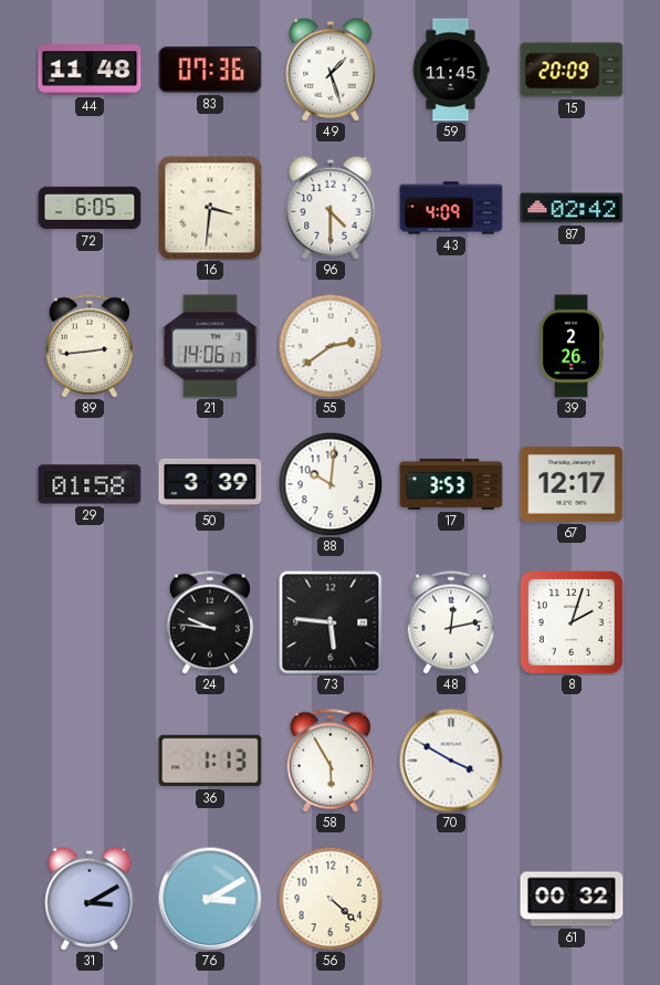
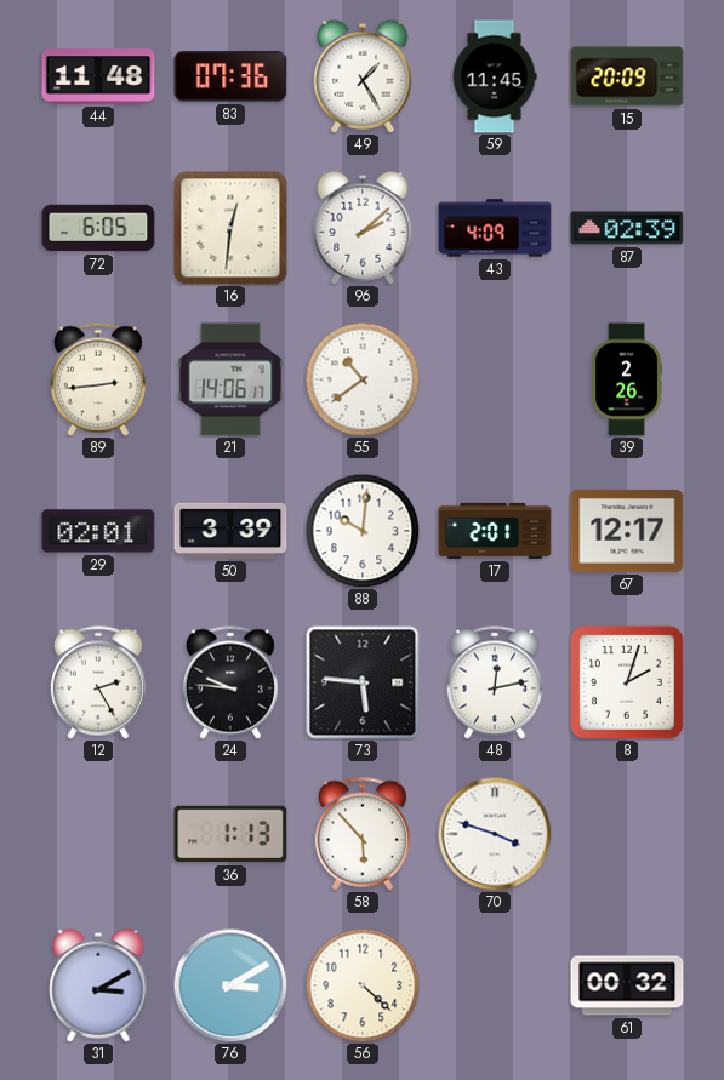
49: 1:27 -> 1:25
16: 3:31 -> 12:31
96: 4:30 -> 2:08
87: 02:42 -> 02:39
55: 2:39 -> 10:39
29: 01:58 -> 02:01
17: 3:53 -> 2:01
12: none -> 2:25
58: 5:55 -> 5:53
70: 3:50 -> 3:48
